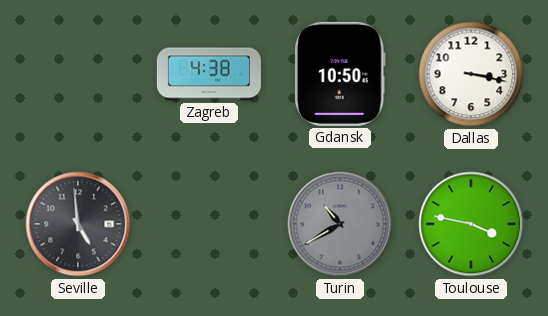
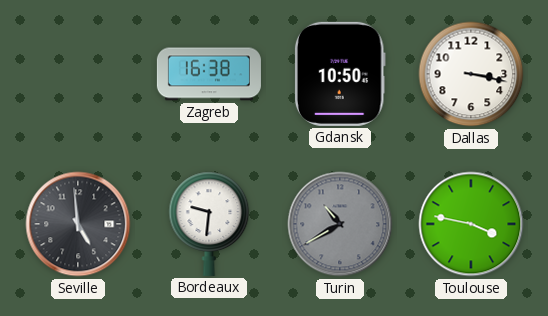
Zagreb: 4:38 -> 16:38
Bordeaux: none -> 9:31
